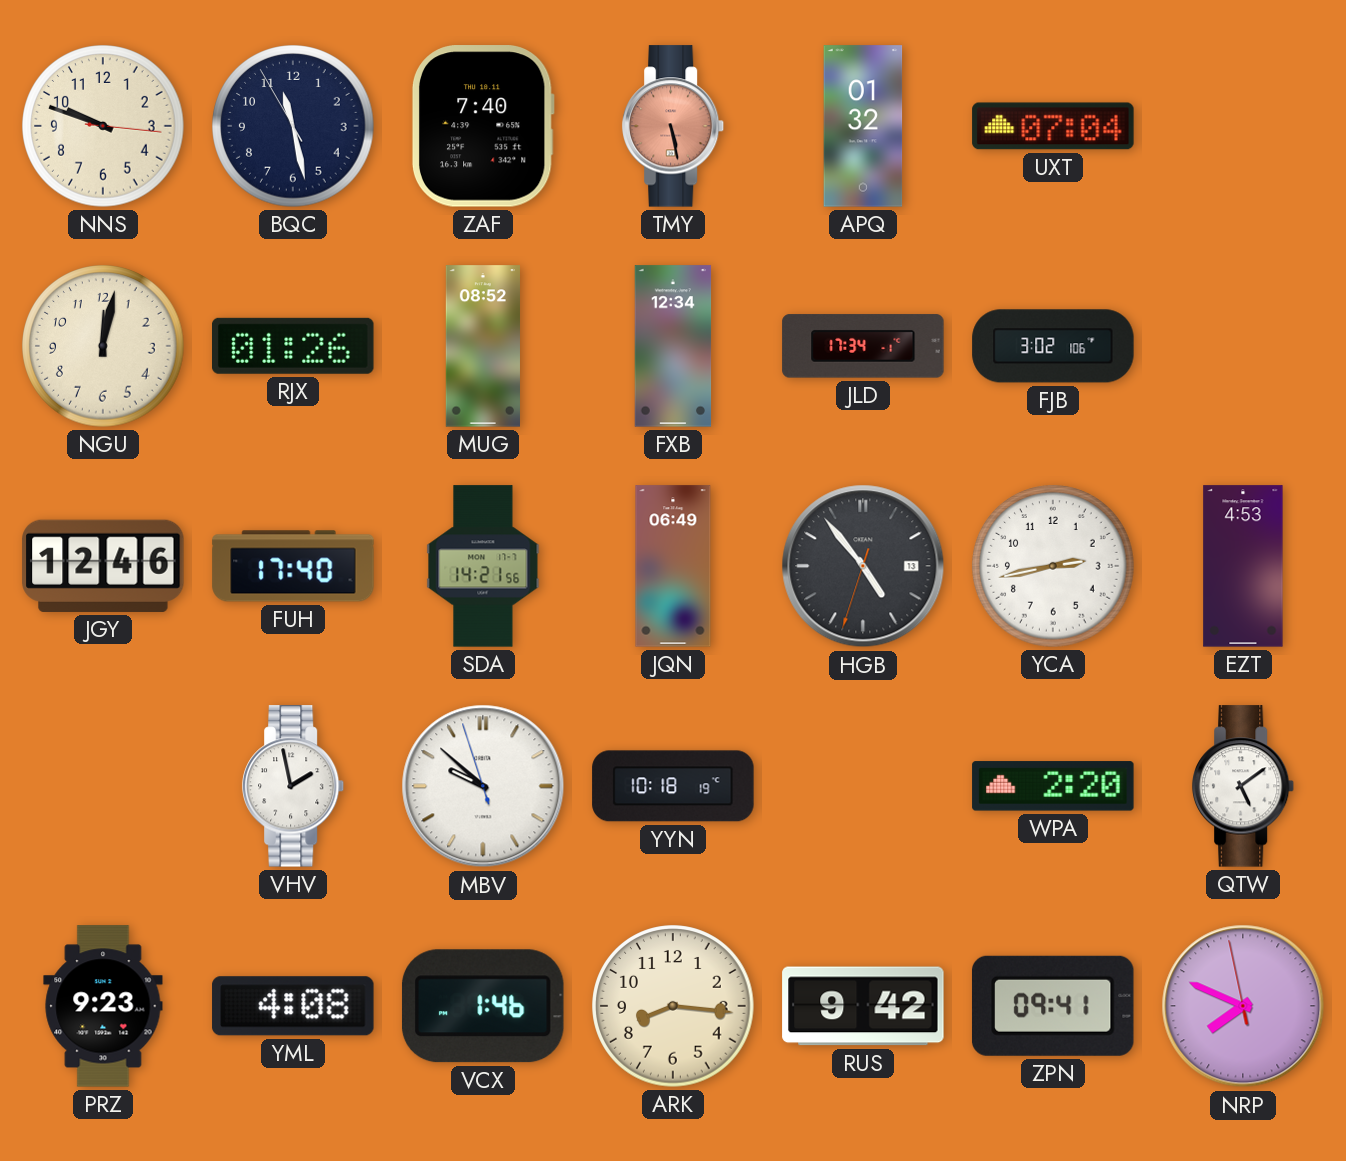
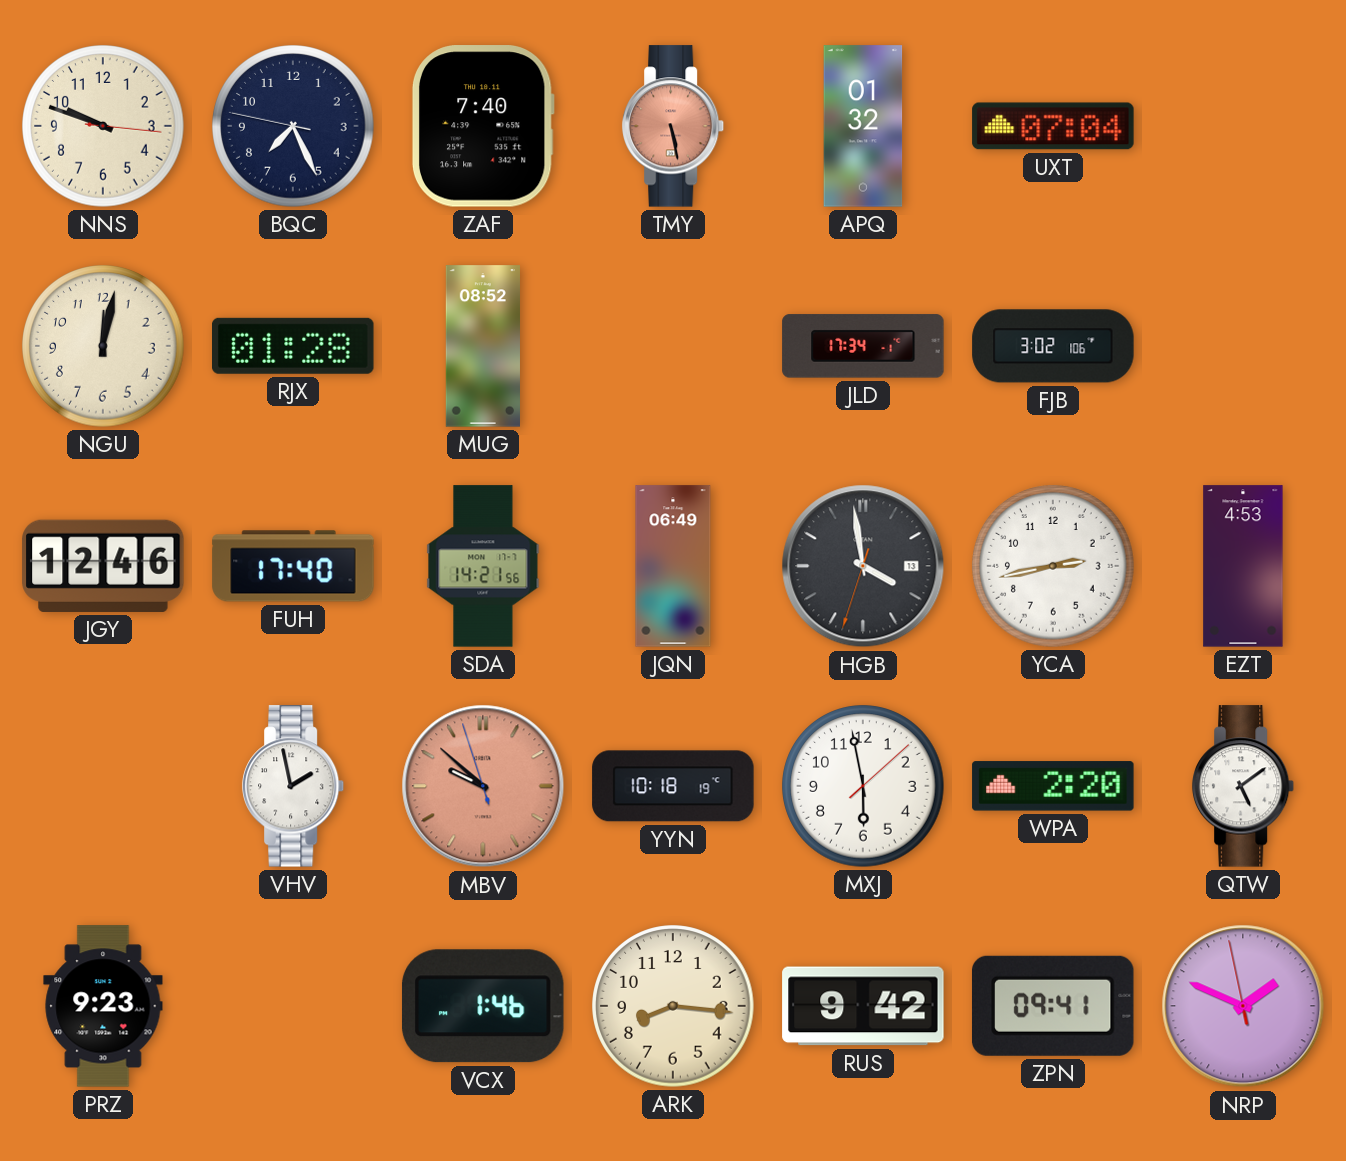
BQC: 11:27 -> 7:25
RJX: 01:26 -> 01:28
FXB: 12:34 -> none
HGB: 4:53 -> 3:58
MBV dial: white -> salmon
MXJ: none -> 5:58
YML: 4:08 -> none
NRP: 7:48 -> 1:48
